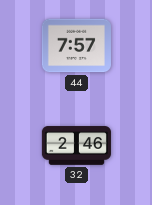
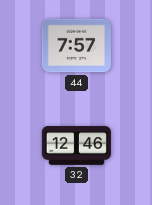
32: 2:46 -> 12:46
